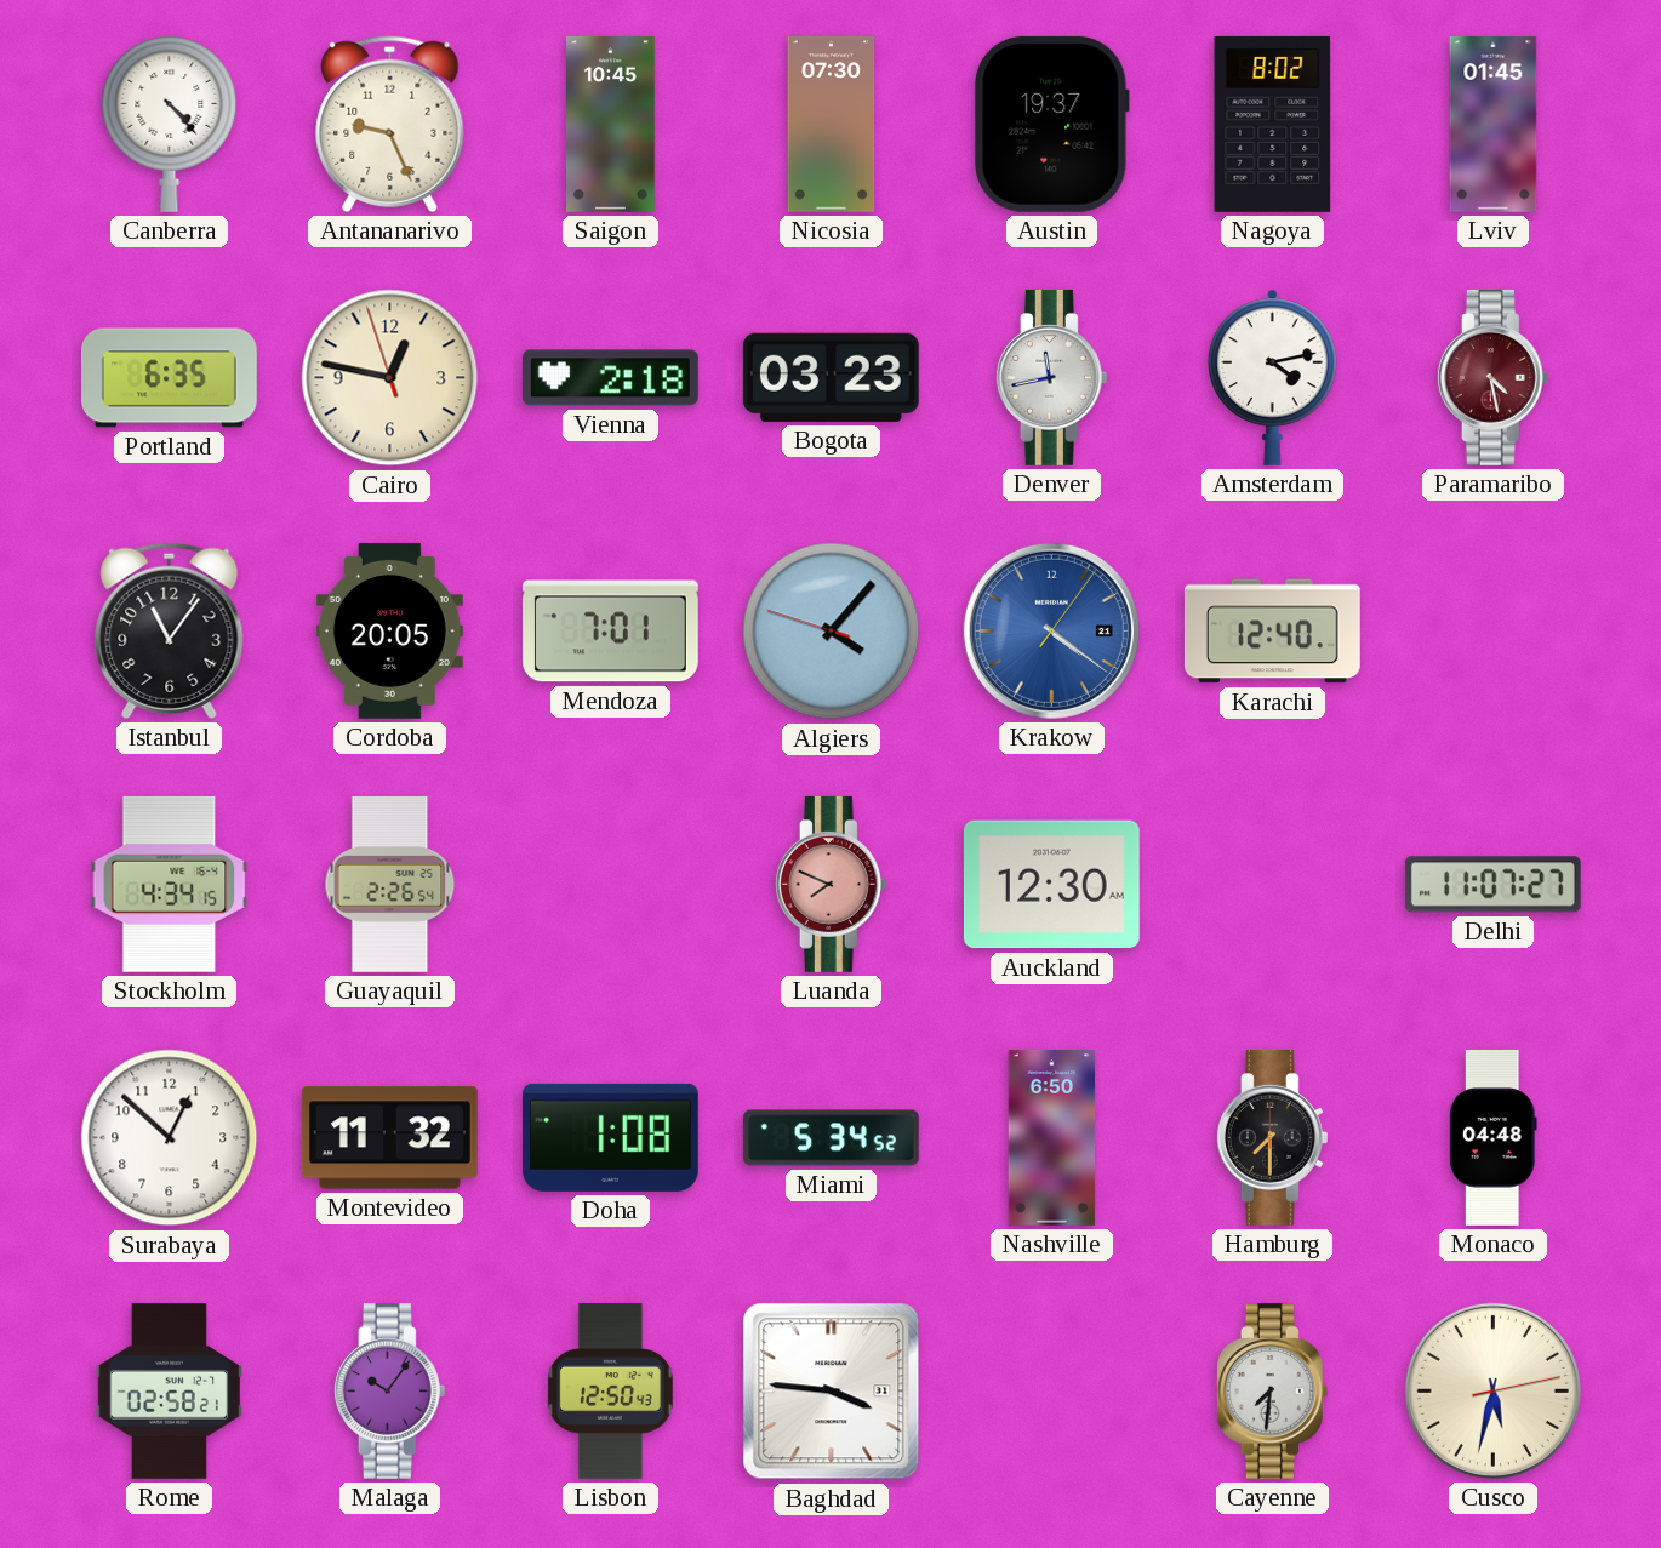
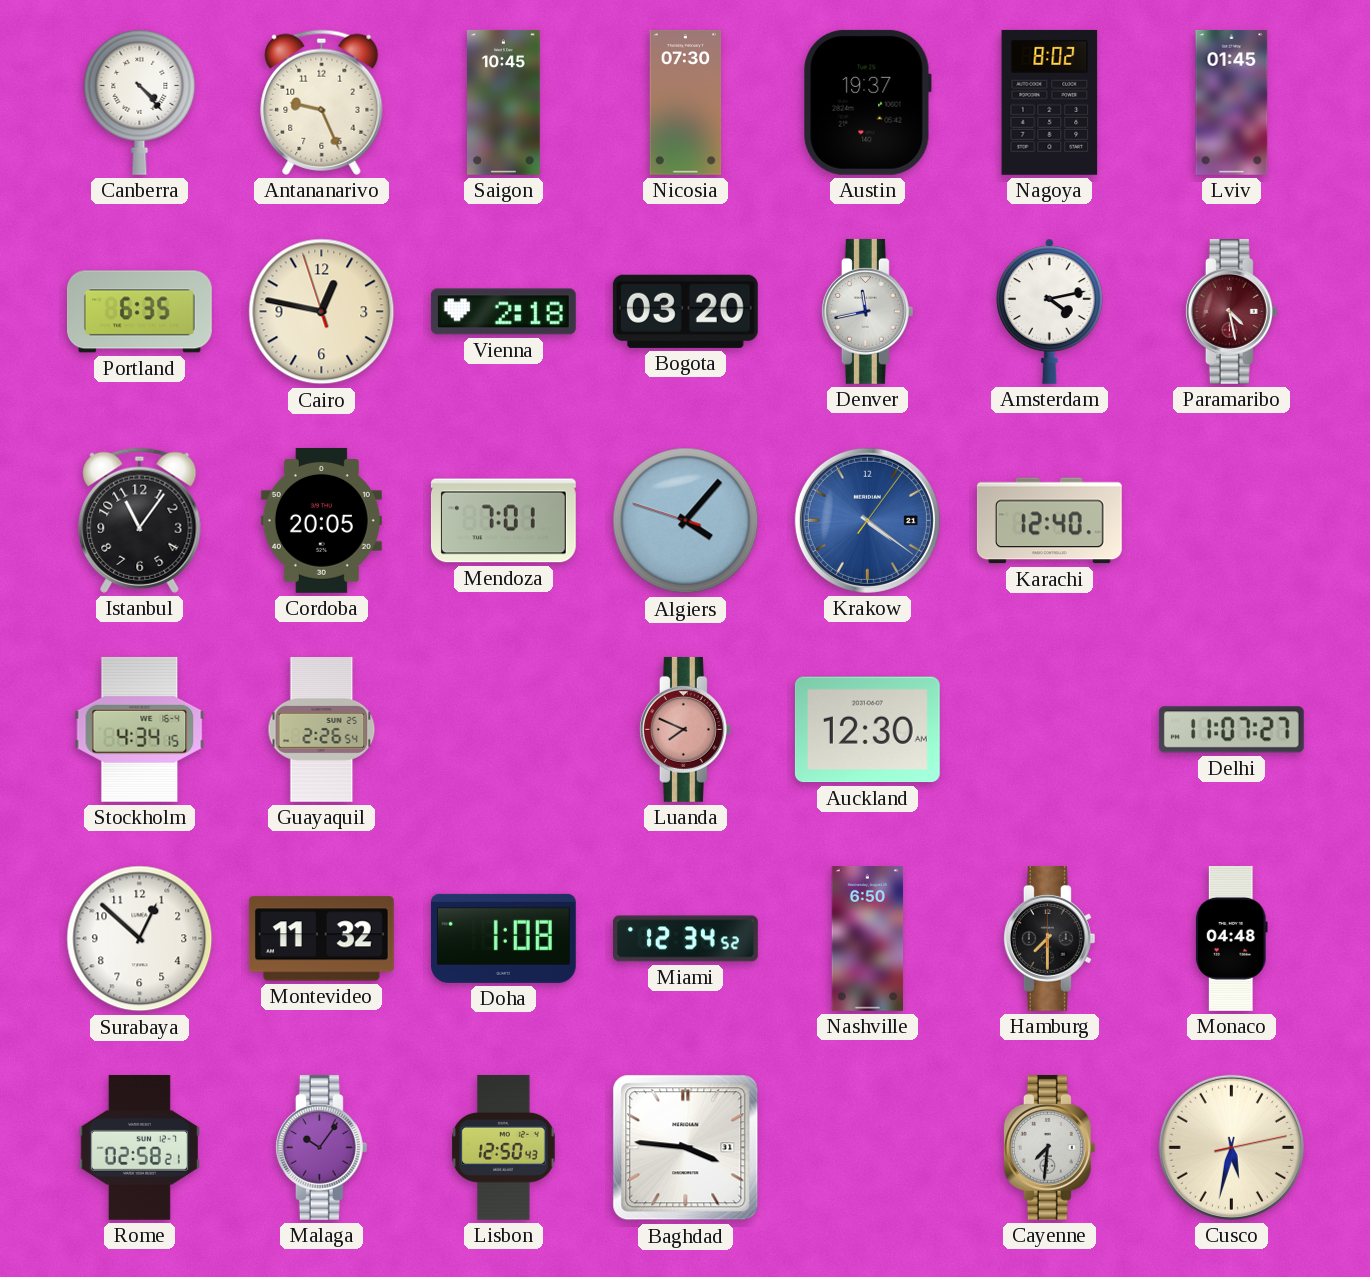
Bogota: 03:23 -> 03:20
Miami: 5:34 -> 12:34
